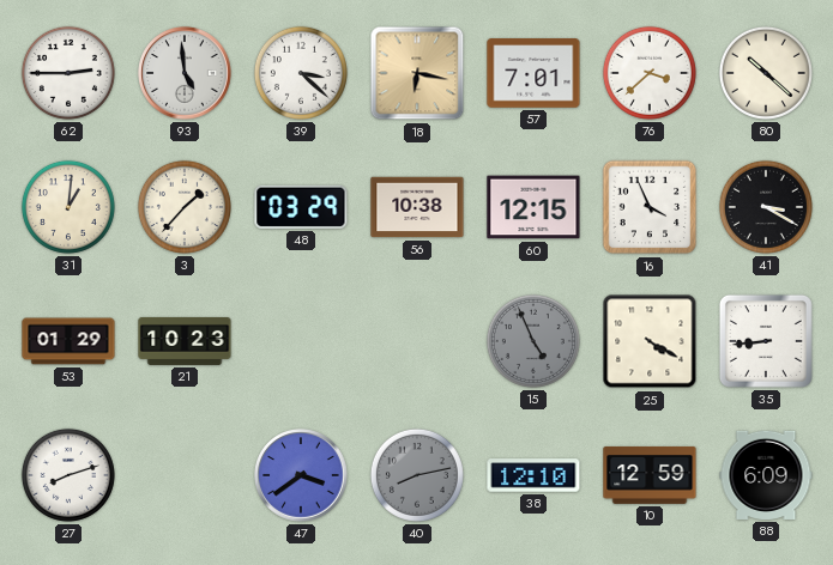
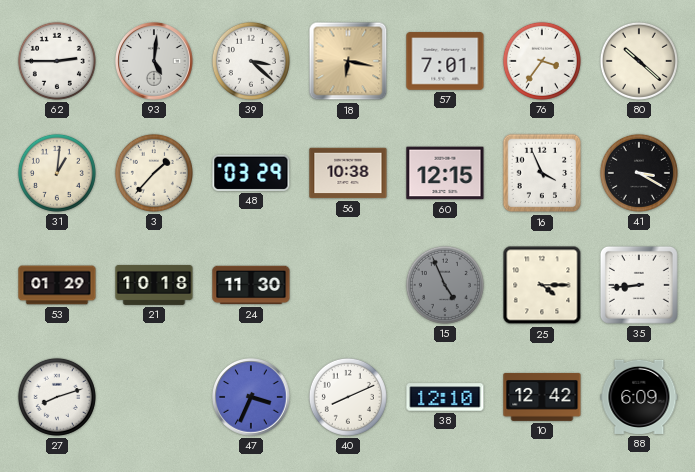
93: 4:59 -> 5:01
76: 3:38 -> 3:36
21: 10:23 -> 10:18
24: none -> 11:30
25: 4:20 -> 4:15
47: 3:39 -> 3:34
40: 8:13 -> 8:11
40 dial: grey -> white
10: 12:59 -> 12:42
